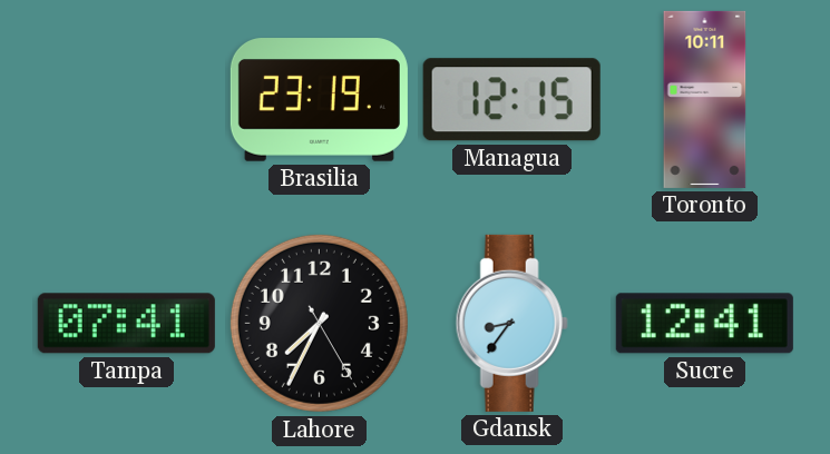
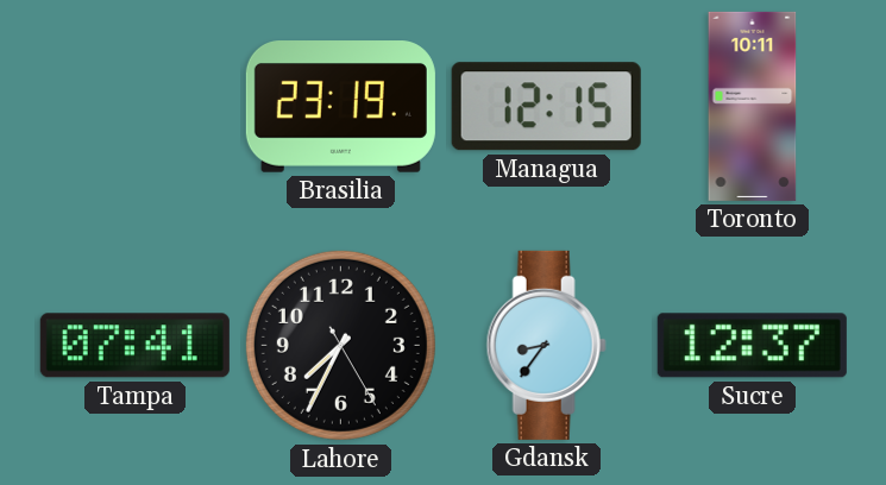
Sucre: 12:41 -> 12:37
